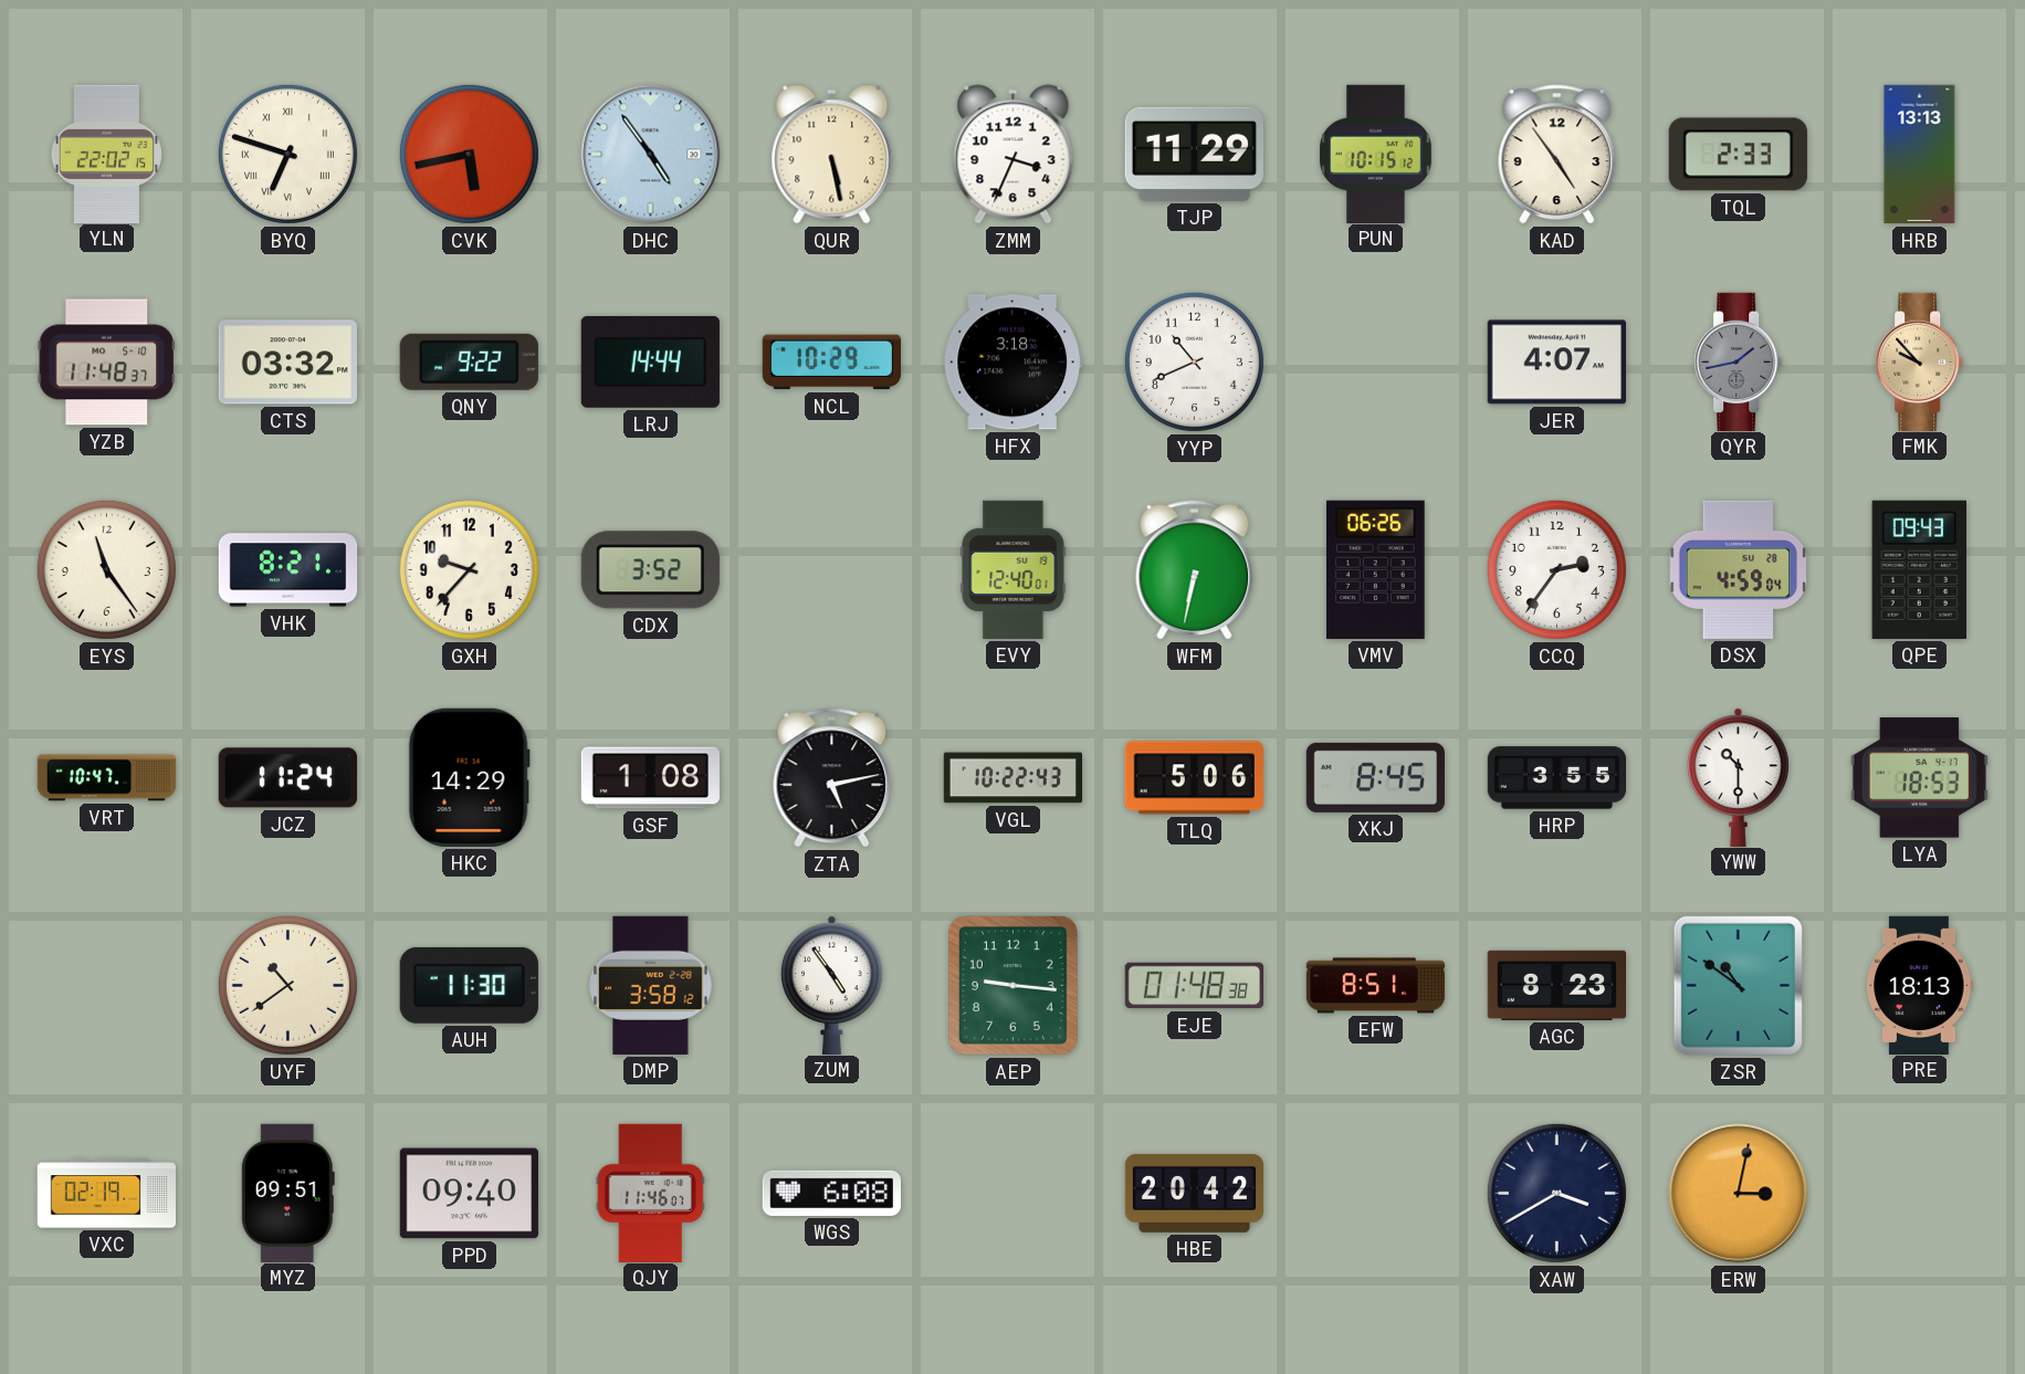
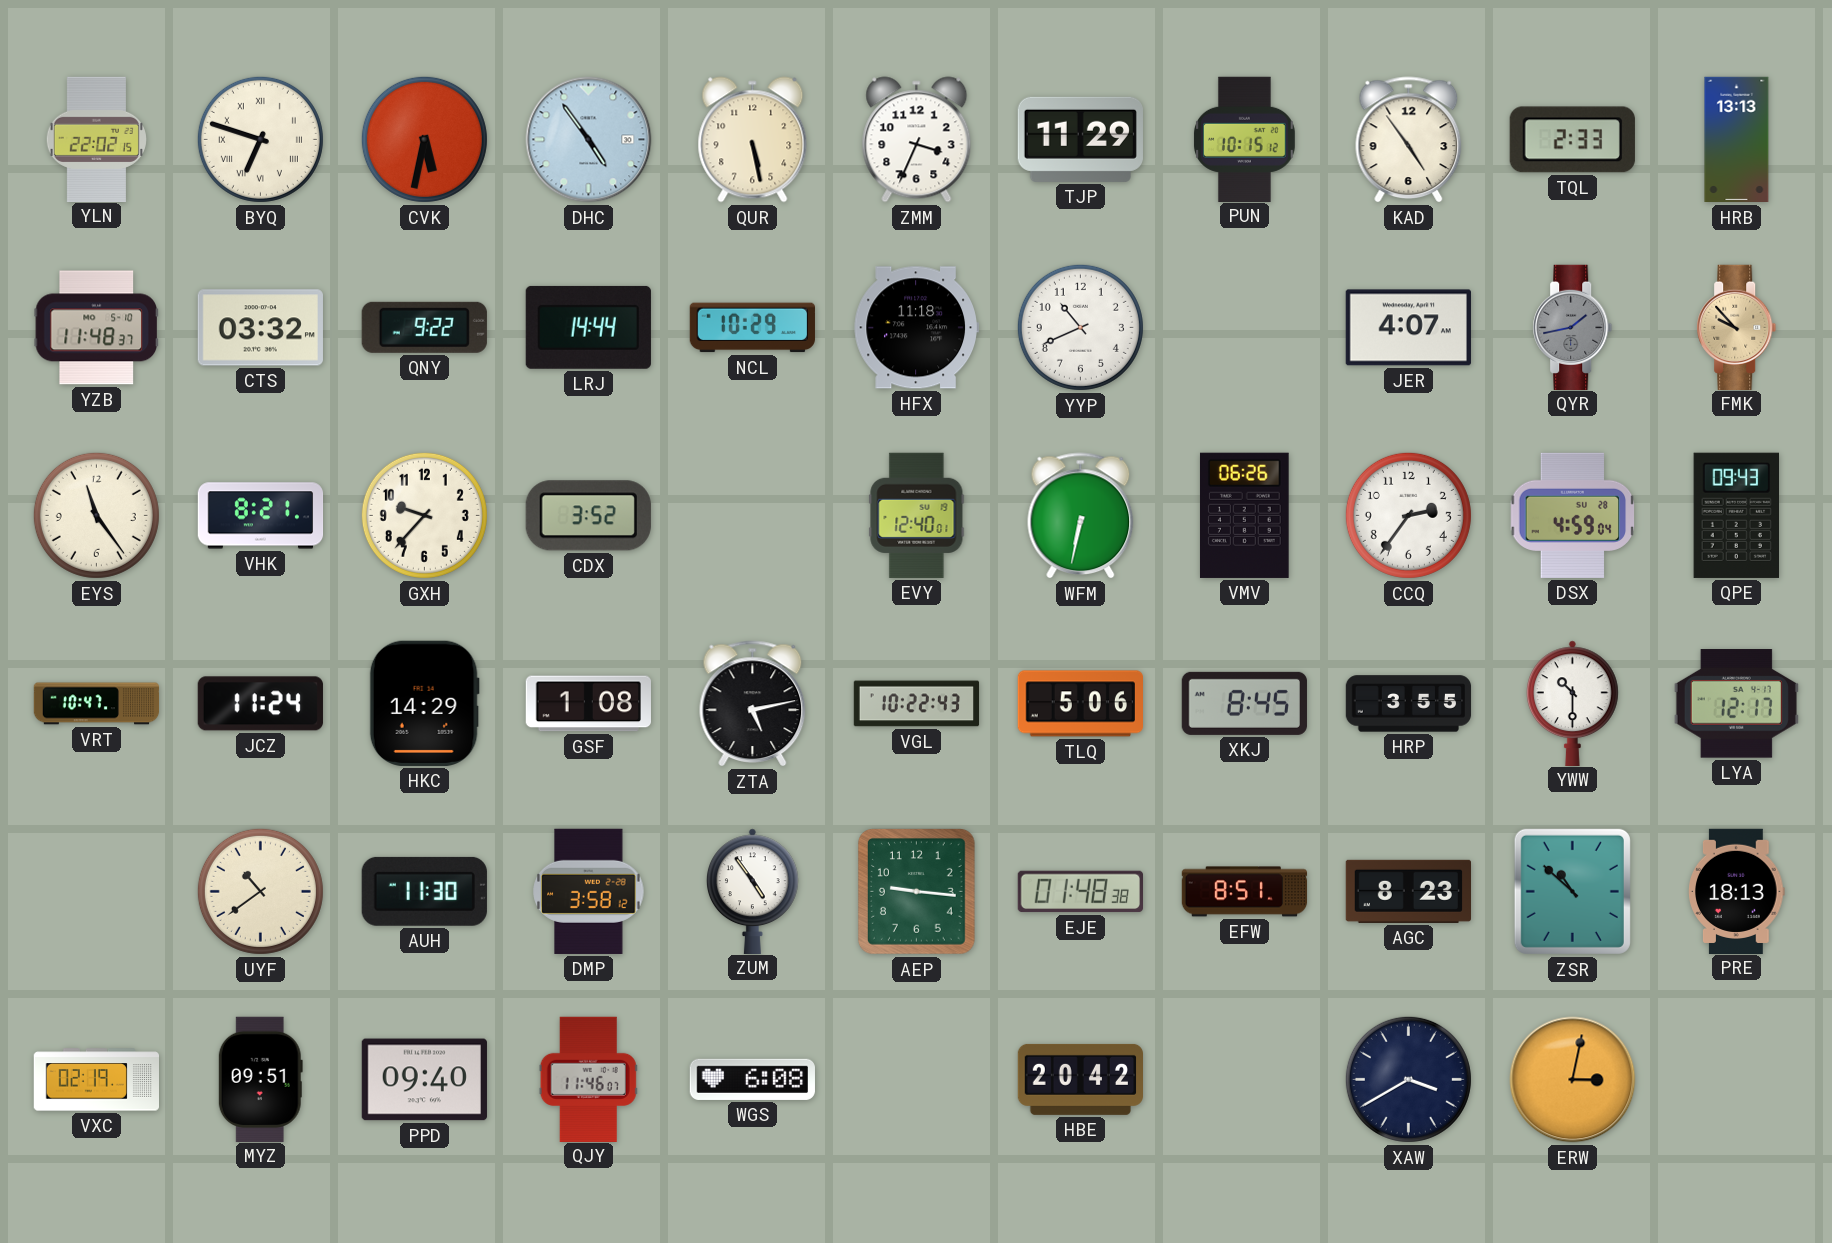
CVK: 5:43 -> 5:32
HFX: 3:18 -> 11:18
LYA: 18:53 -> 12:17
ZSR: 10:51 -> 10:52
